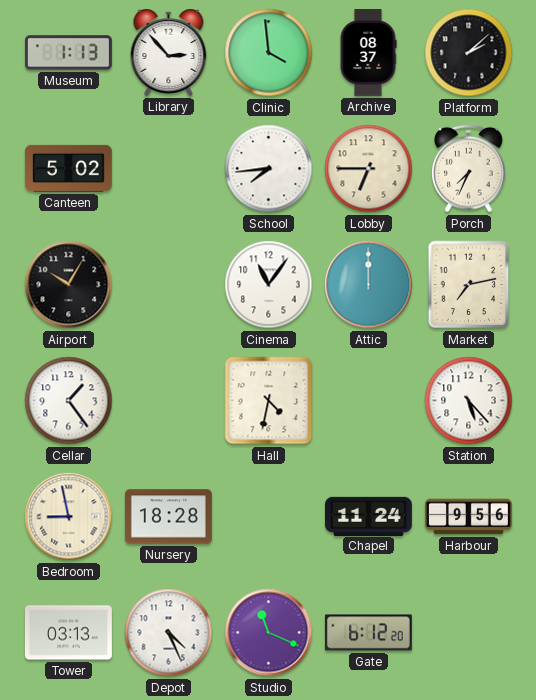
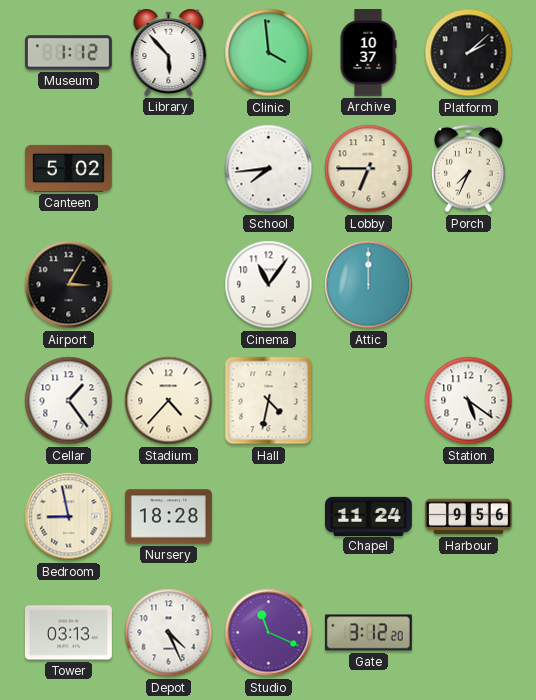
Museum: 1:13 -> 1:12
Library: 2:53 -> 5:53
Archive: 08:37 -> 10:37
Airport: 10:05 -> 3:05
Market: 7:13 -> none
Stadium: none -> 4:37
Station: 5:23 -> 5:21
Gate: 6:12 -> 3:12
